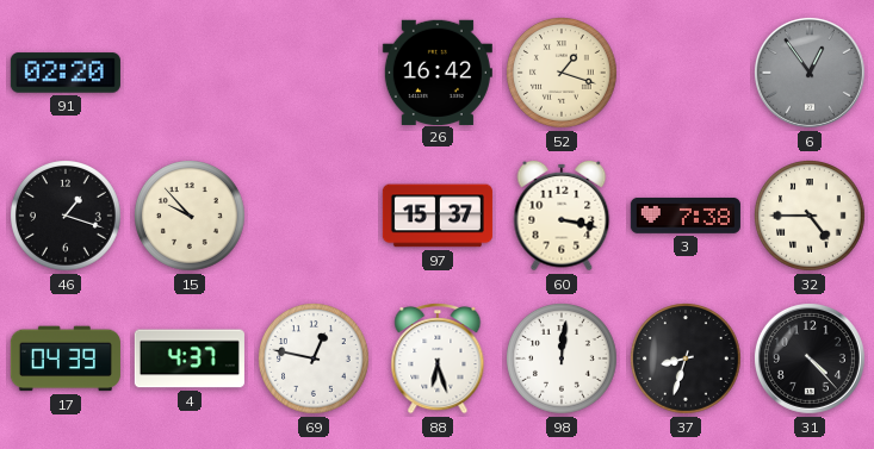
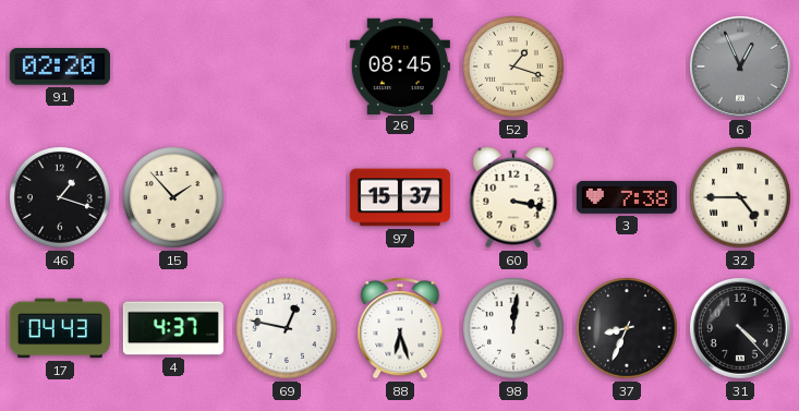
26: 16:42 -> 08:45
6: 12:54 -> 12:56
15: 9:53 -> 1:53
17: 04:39 -> 04:43
37: 8:33 -> 8:34
